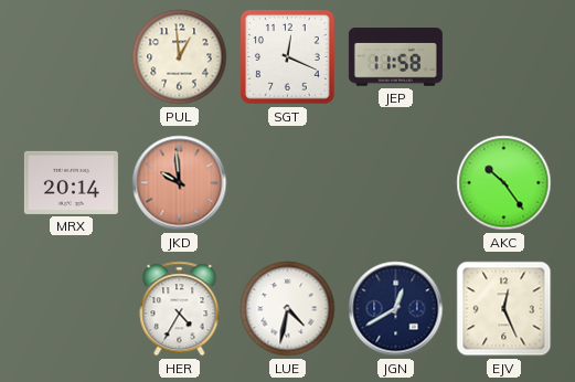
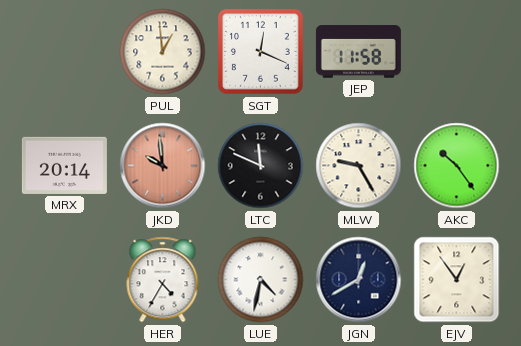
LTC: none -> 11:49
MLW: none -> 9:25
EJV: 12:26 -> 12:54
